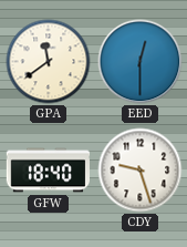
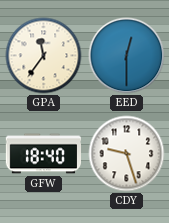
GPA: 11:39 -> 11:36
